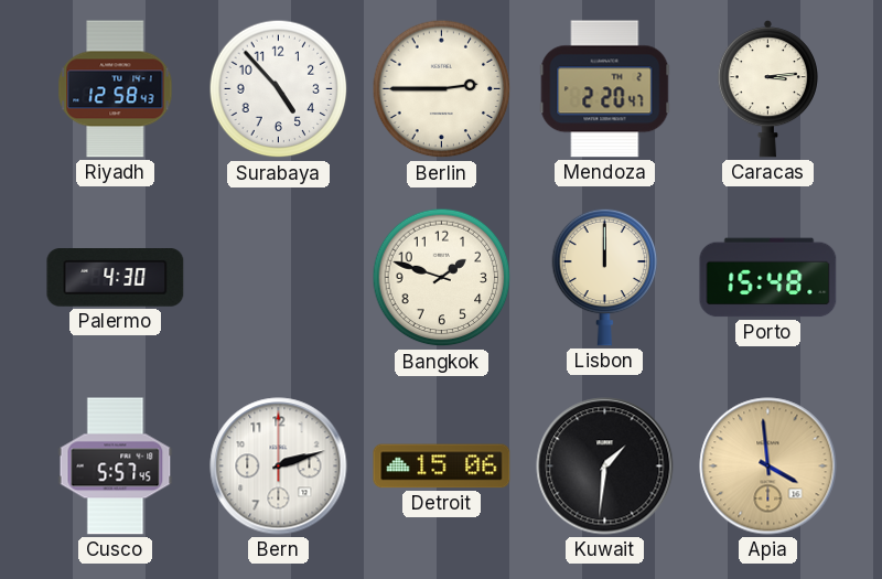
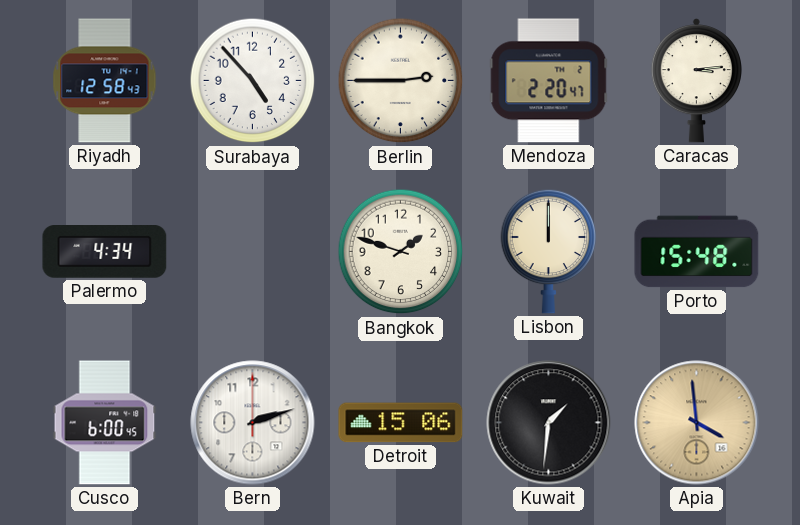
Palermo: 4:30 -> 4:34
Cusco: 5:57 -> 6:00
